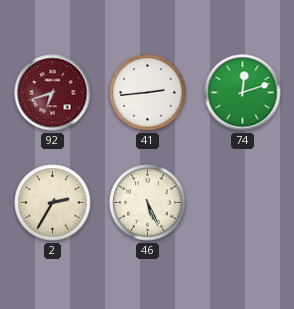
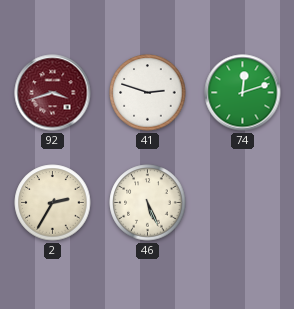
92: 6:42 -> 3:42
41: 2:44 -> 2:48
